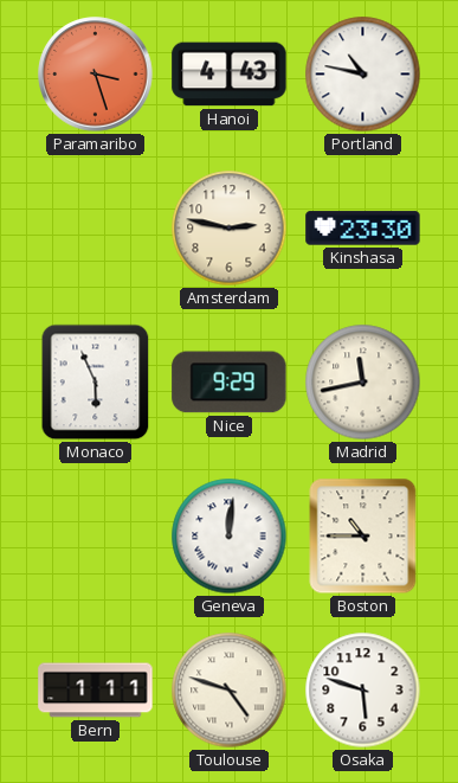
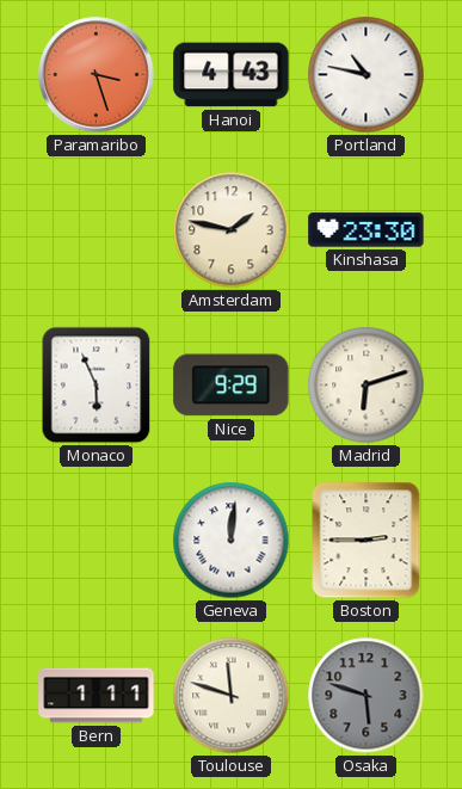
Amsterdam: 2:47 -> 1:47
Madrid: 11:43 -> 6:12
Boston: 10:45 -> 2:45
Toulouse: 4:48 -> 11:48
Osaka dial: white -> grey
